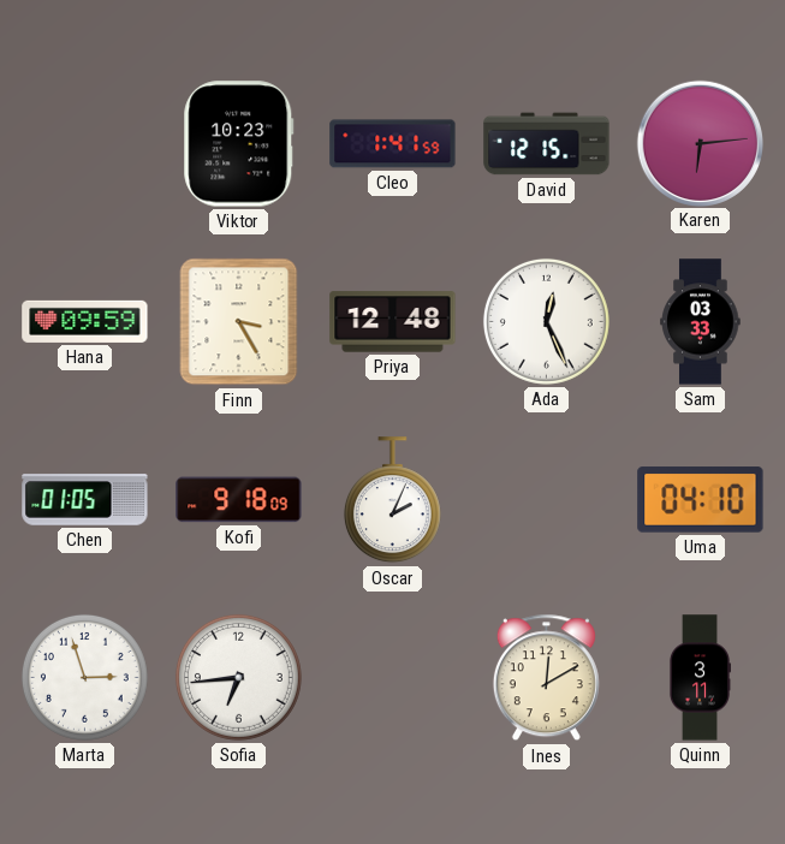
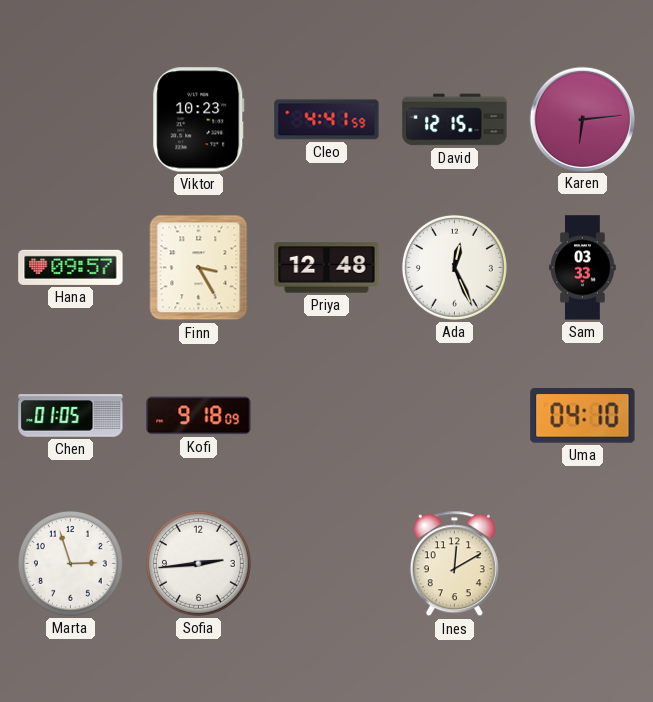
Cleo: 1:41 -> 4:41
Hana: 09:59 -> 09:57
Oscar: 2:04 -> none
Sofia: 6:44 -> 2:44
Quinn: 3:11 -> none
